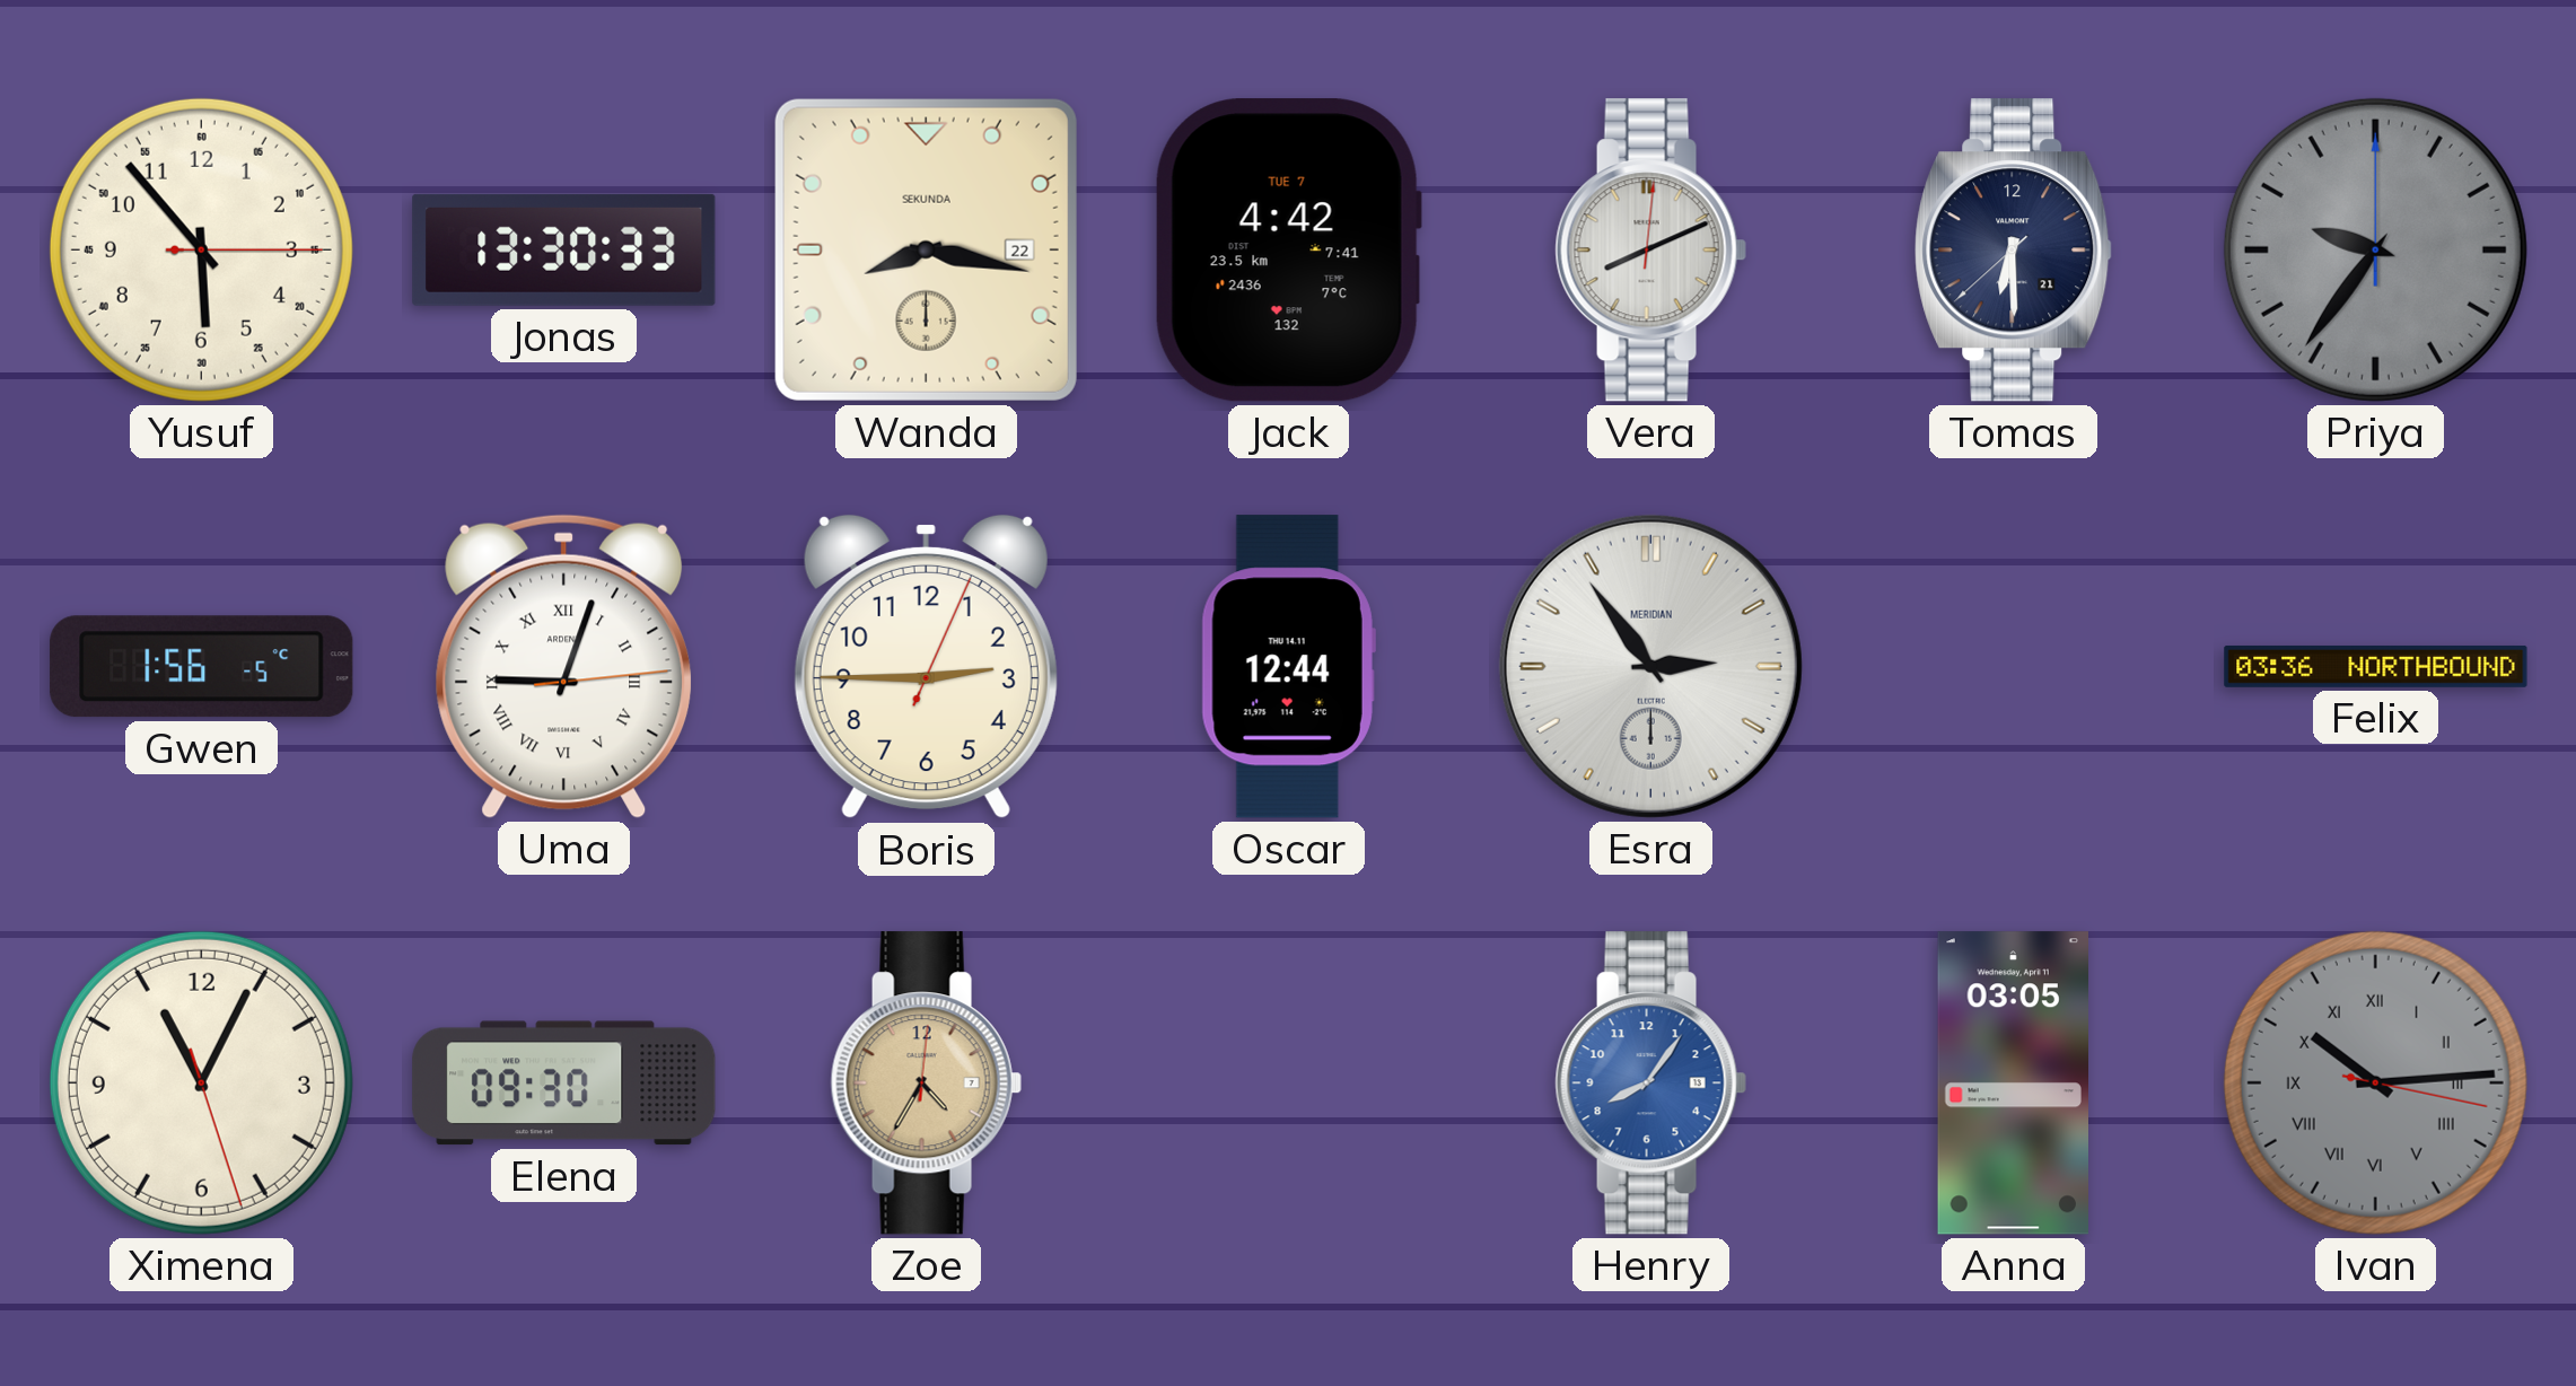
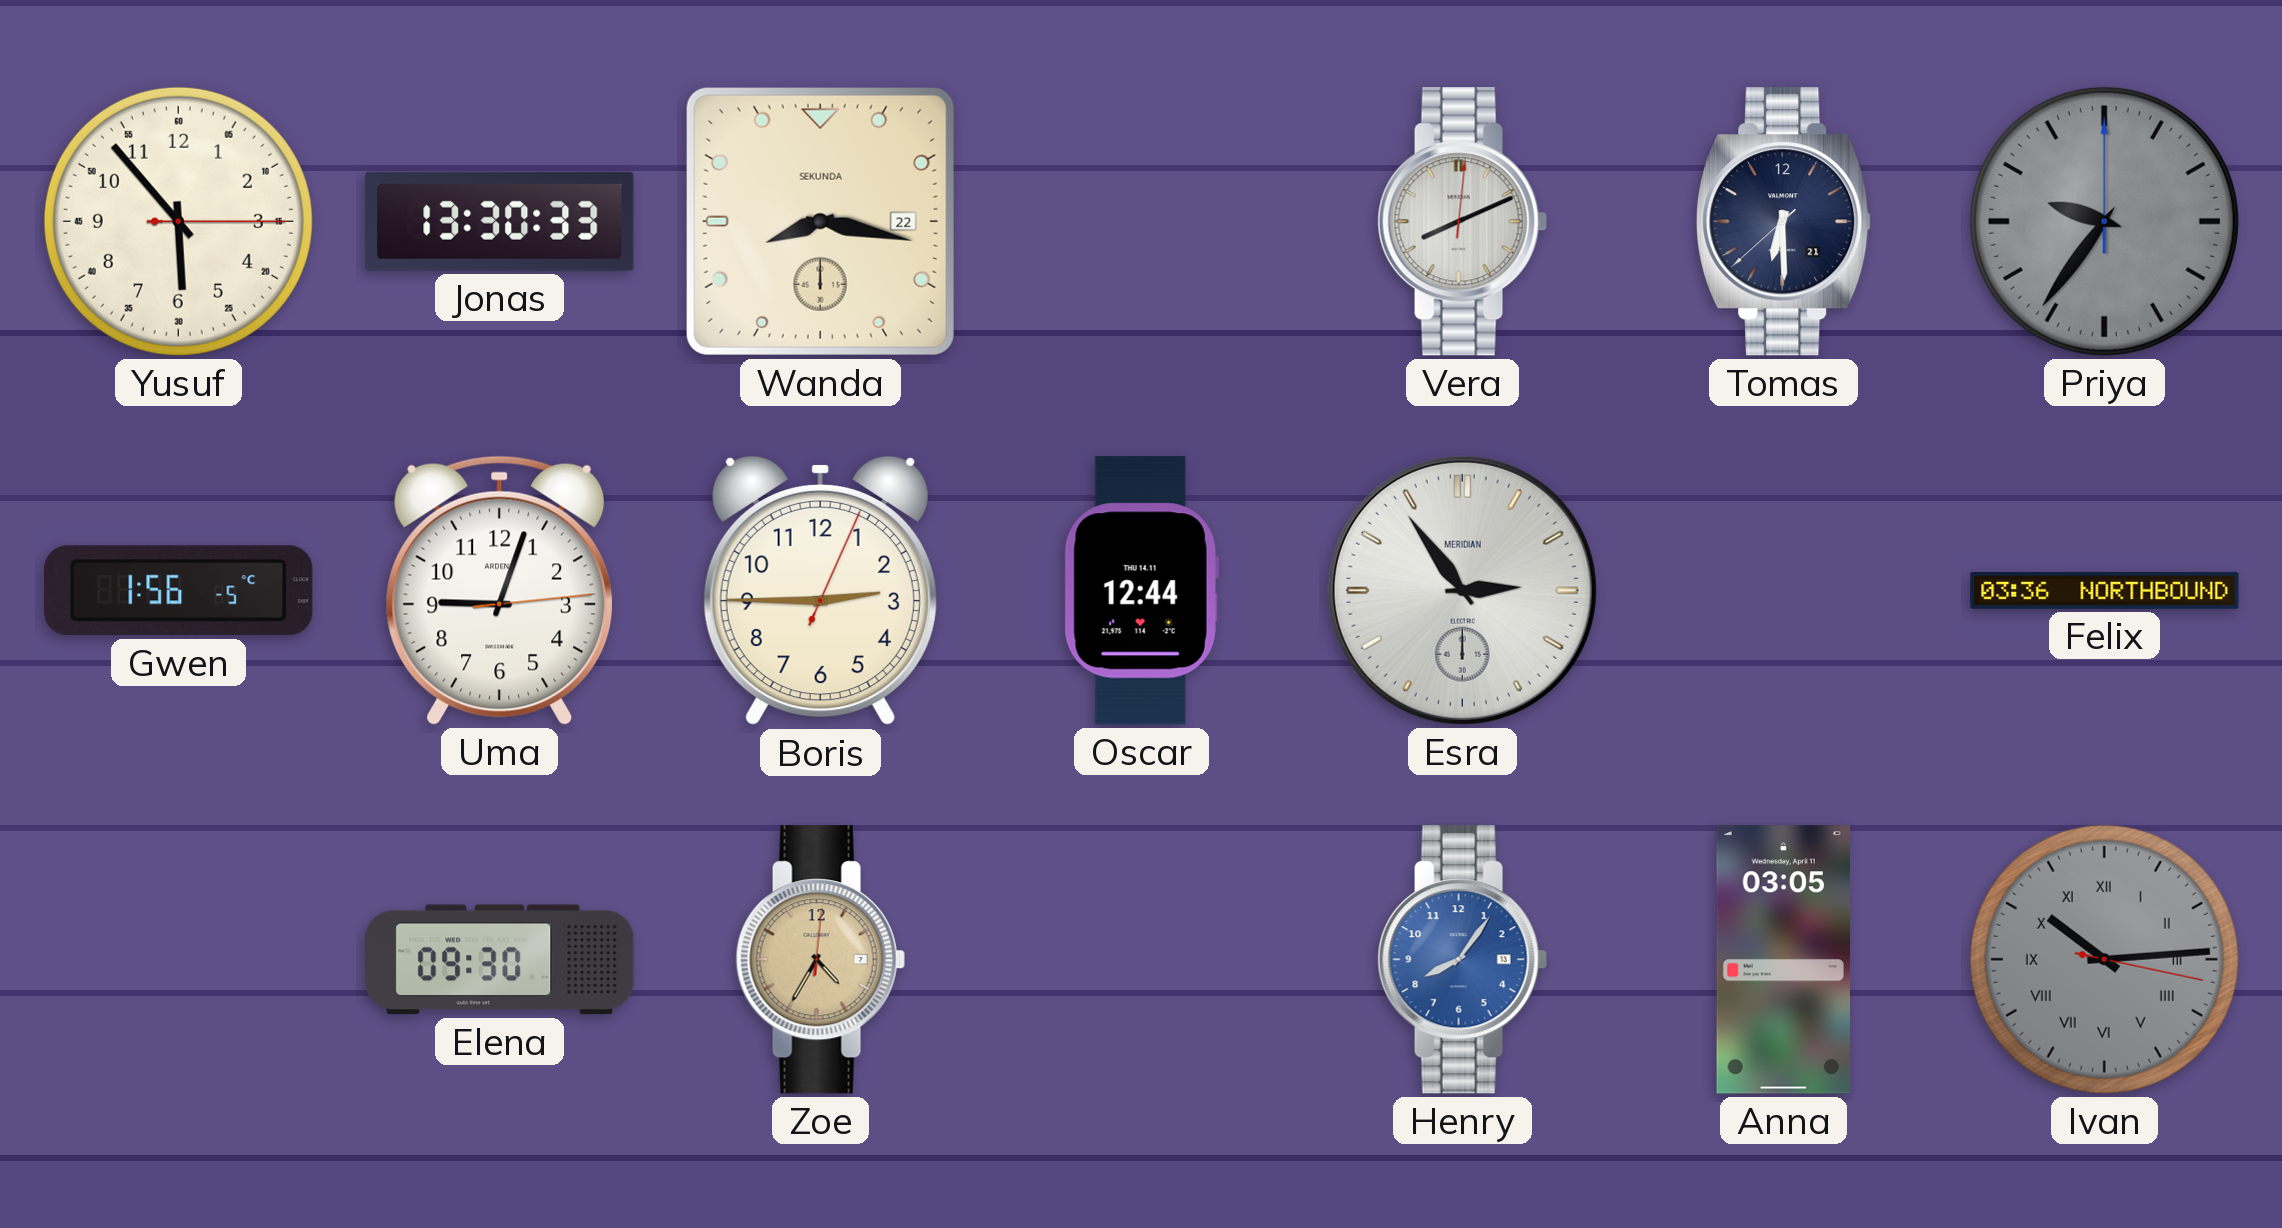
Jack: 4:42 -> none
Uma numerals: Roman -> Arabic
Ximena: 11:04 -> none
